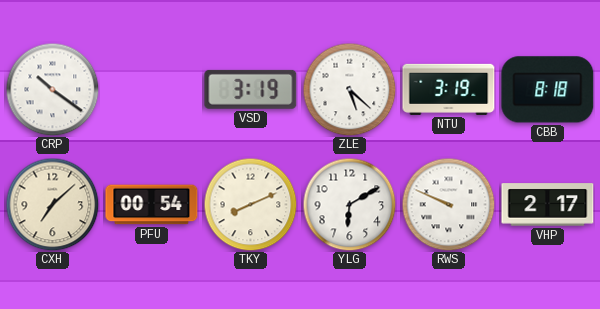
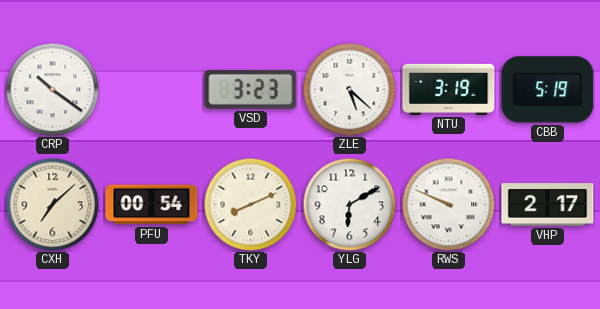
VSD: 3:19 -> 3:23
CBB: 8:18 -> 5:19
